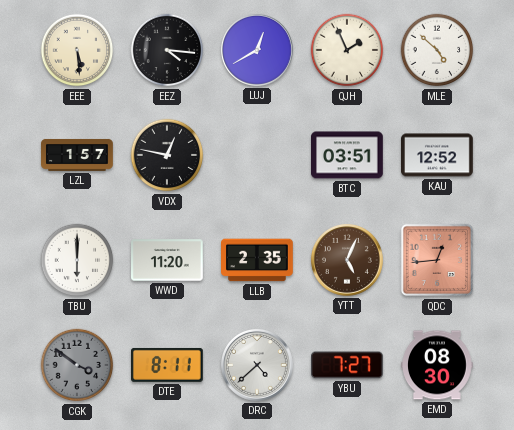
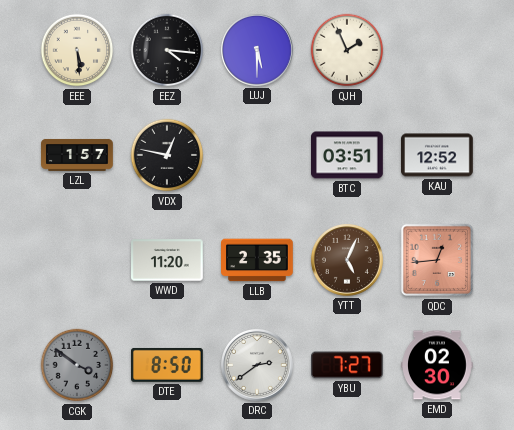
LUJ: 12:40 -> 5:30
MLE: 4:52 -> none
TBU: 6:00 -> none
DTE: 8:11 -> 8:50
DRC: 4:38 -> 2:39
EMD: 08:30 -> 02:30
